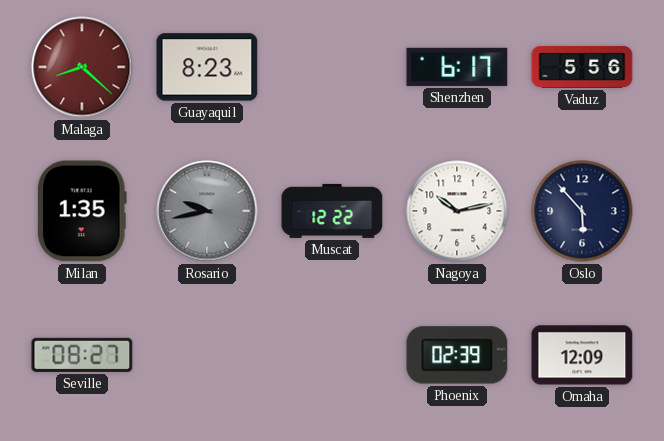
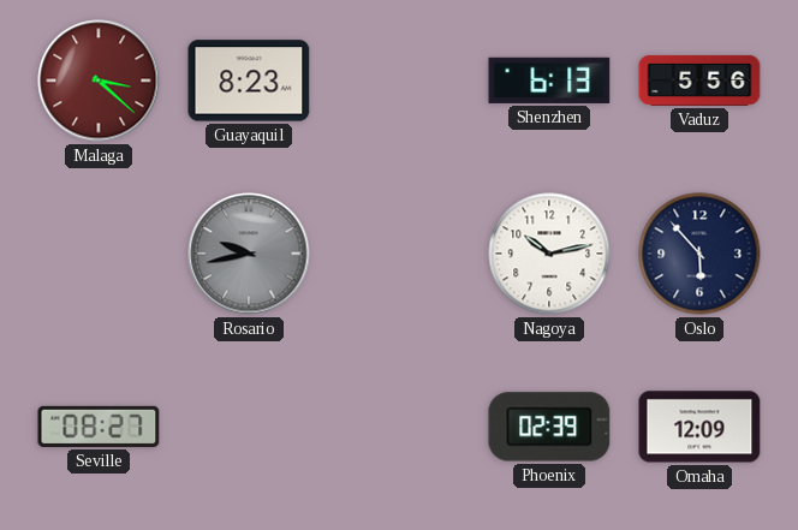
Malaga: 8:22 -> 3:22
Shenzhen: 6:17 -> 6:13
Milan: 1:35 -> none
Muscat: 12:22 -> none
